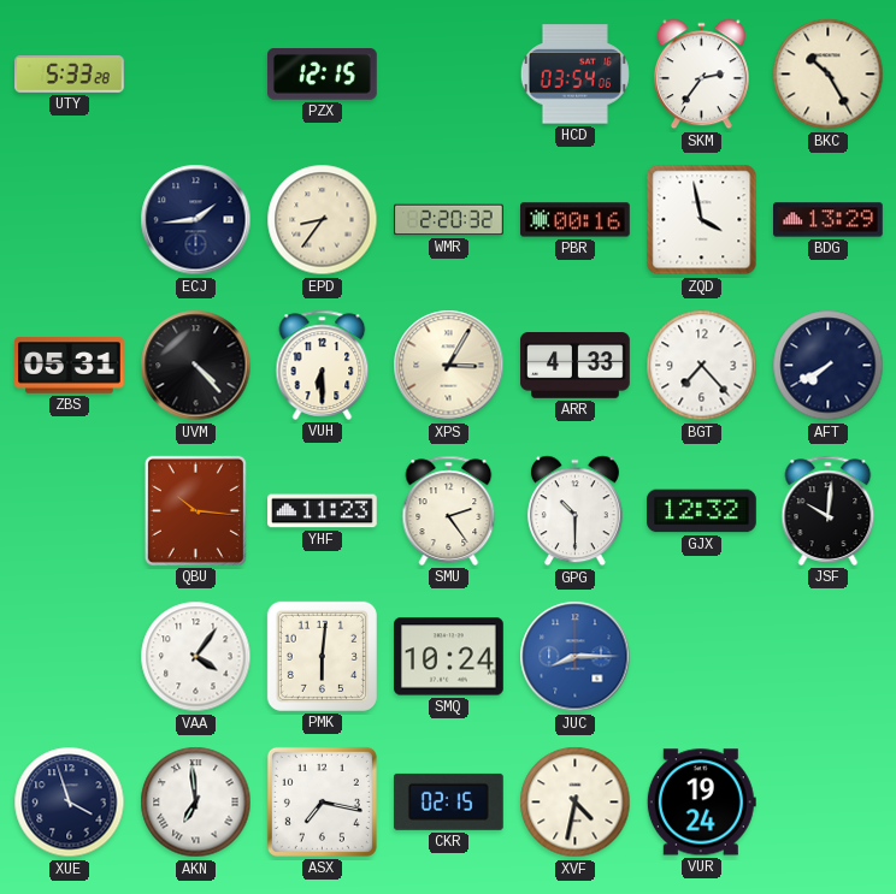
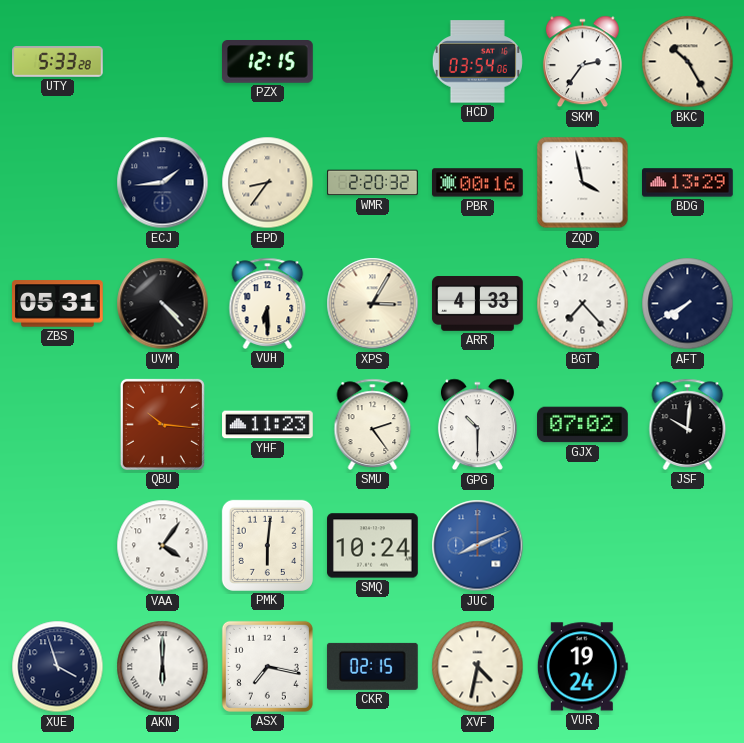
GJX: 12:32 -> 07:02
JUC: 8:15 -> 8:11
AKN: 6:59 -> 6:00
